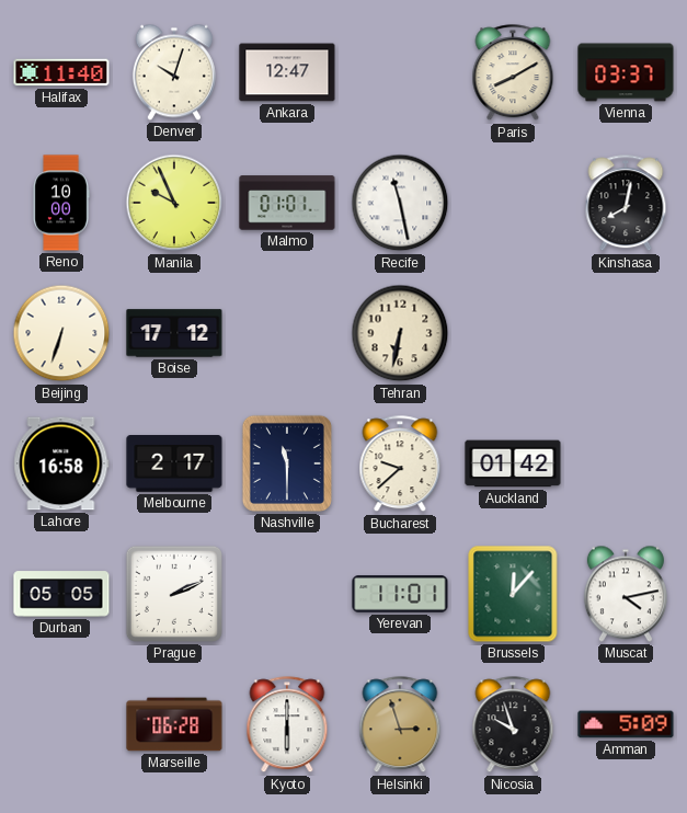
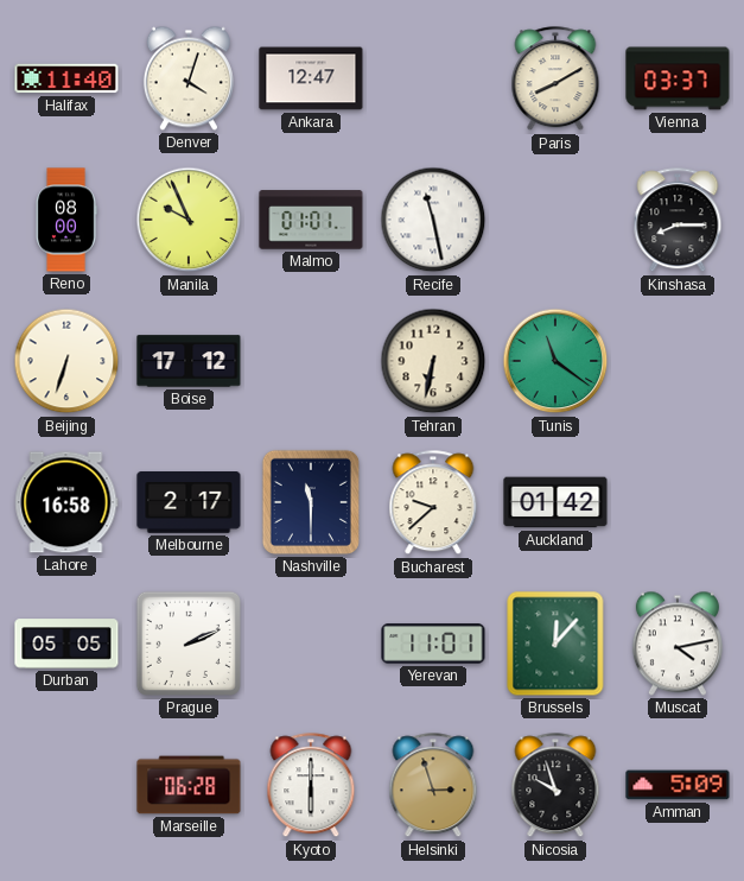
Denver: 10:03 -> 4:03
Reno: 10:00 -> 08:00
Kinshasa: 8:02 -> 8:15
Tunis: none -> 11:21
